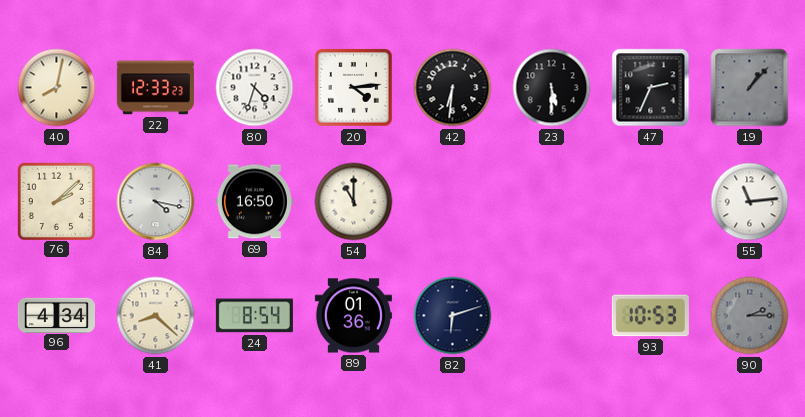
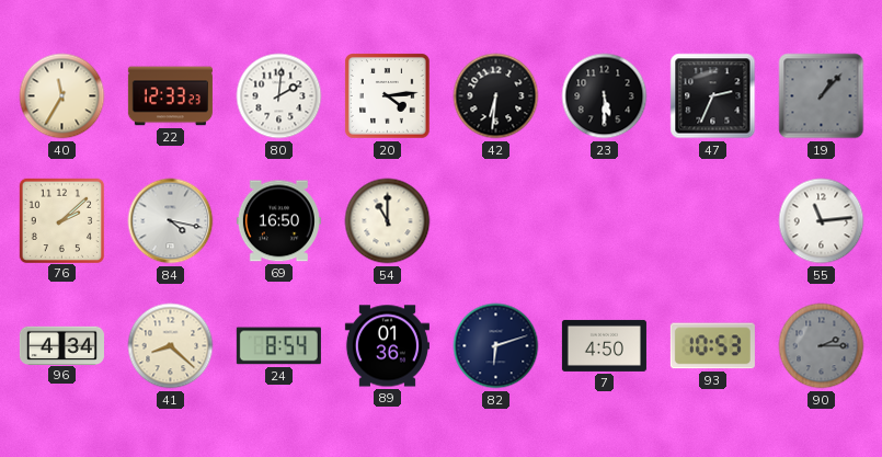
40: 8:02 -> 11:35
80: 4:33 -> 2:01
7: none -> 4:50
